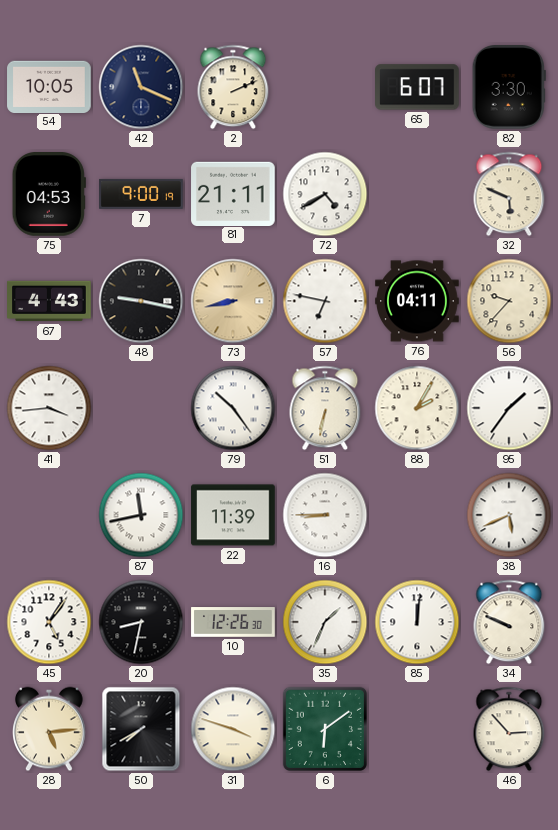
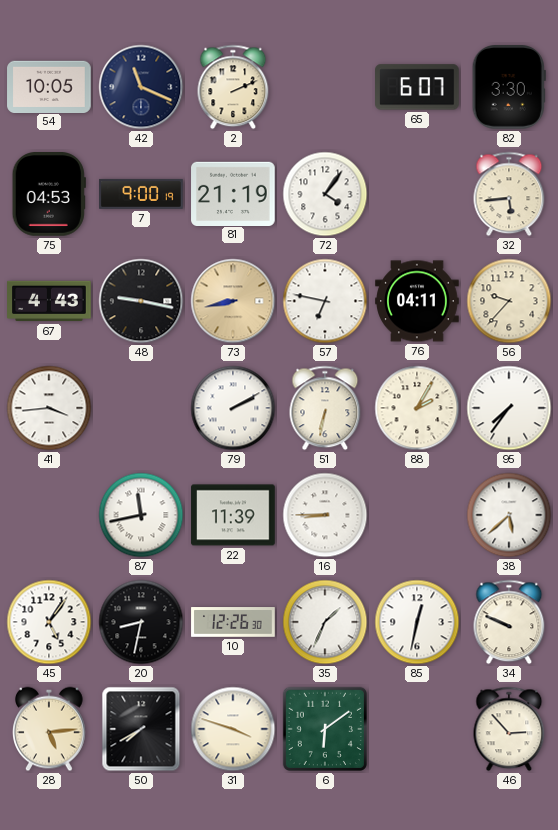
81: 21:11 -> 21:19
72: 4:40 -> 4:06
32: 5:49 -> 5:44
79: 10:24 -> 2:10
95: 1:36 -> 7:36
38: 5:41 -> 5:38
85: 12:01 -> 12:32
